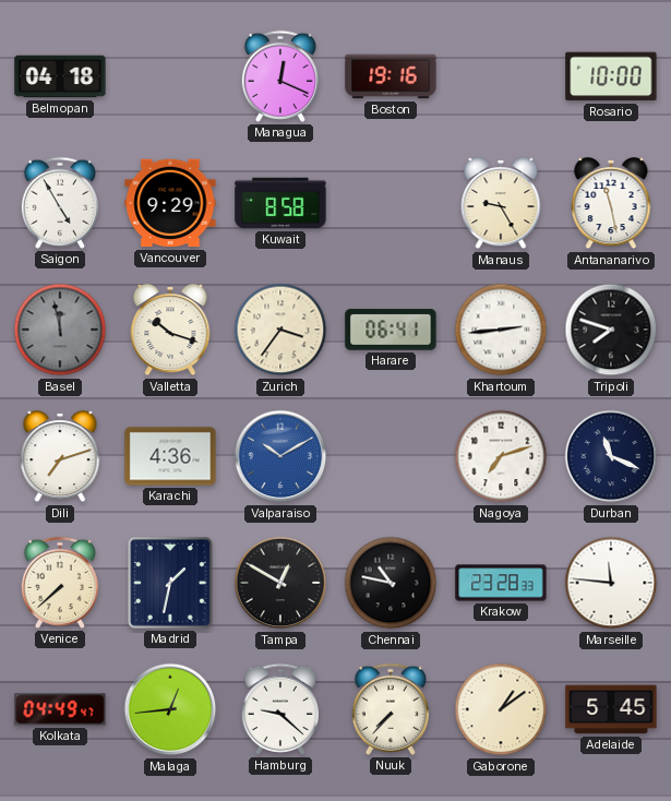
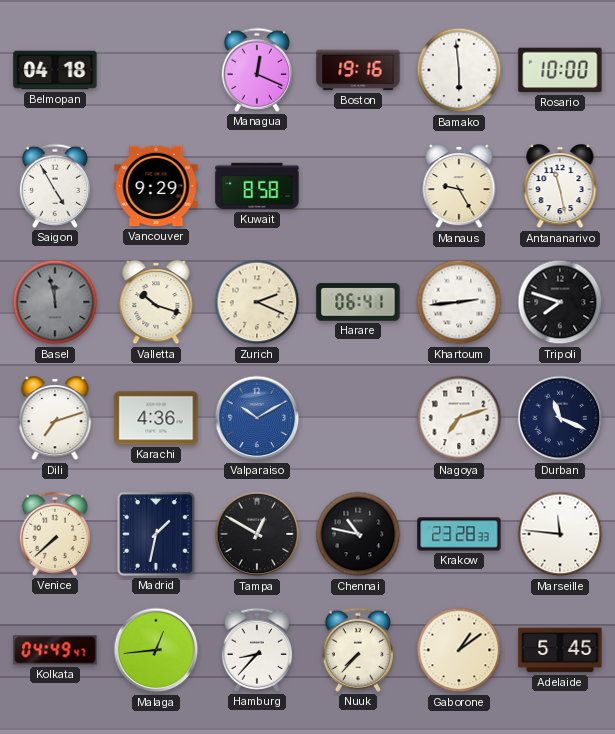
Bamako: none -> 5:59
Zurich: 3:36 -> 2:19
Hamburg: 9:22 -> 8:37
